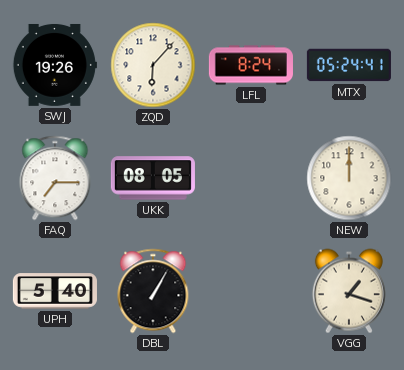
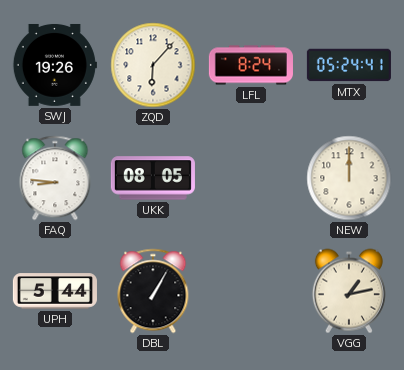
FAQ: 7:15 -> 8:46
UPH: 5:40 -> 5:44
VGG: 1:18 -> 1:13
